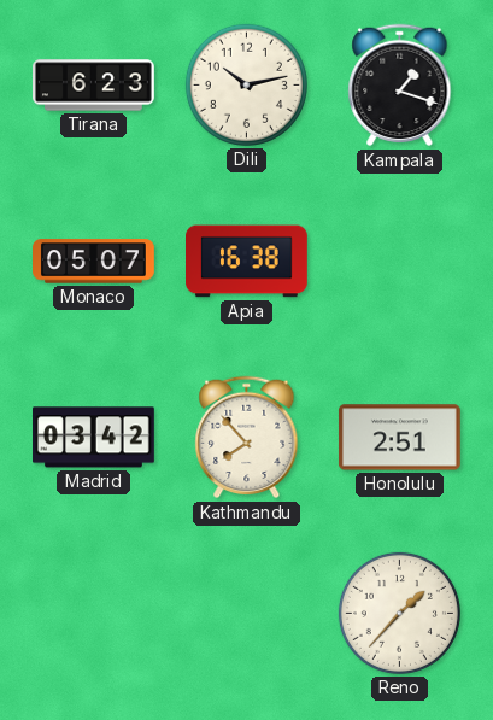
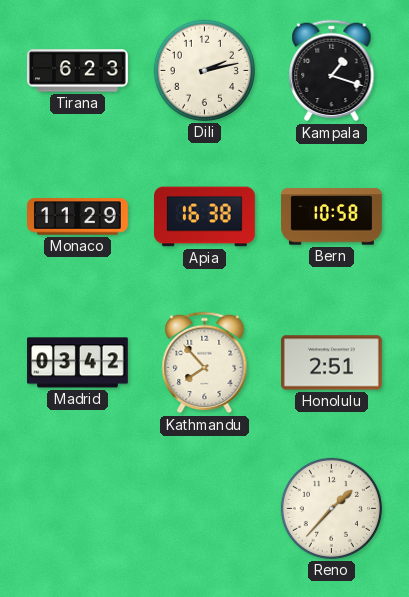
Dili: 10:13 -> 2:13
Monaco: 05:07 -> 11:29
Bern: none -> 10:58
